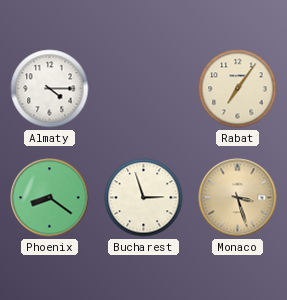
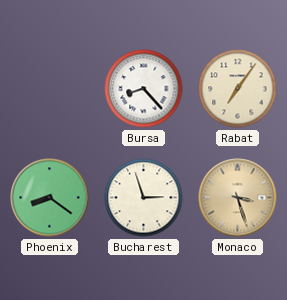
Almaty: 4:15 -> none
Bursa: none -> 8:23
